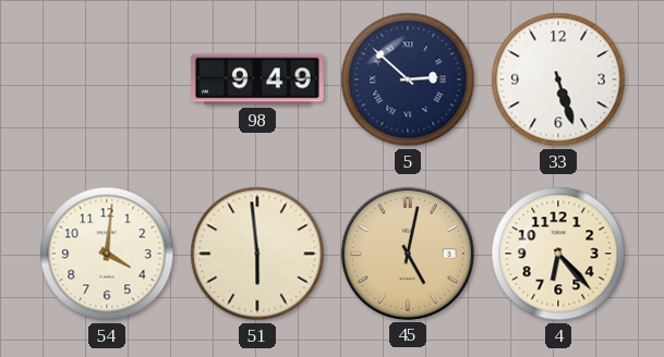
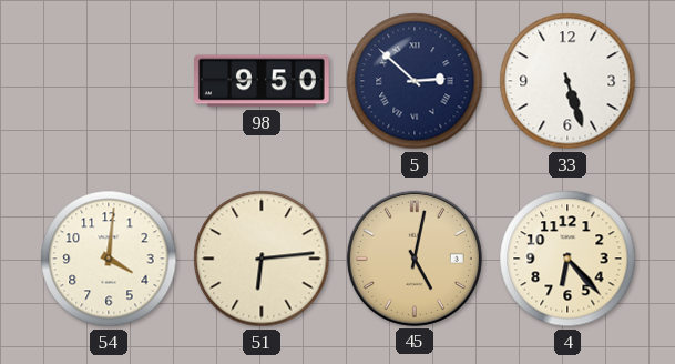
98: 9:49 -> 9:50
51: 5:59 -> 6:14
